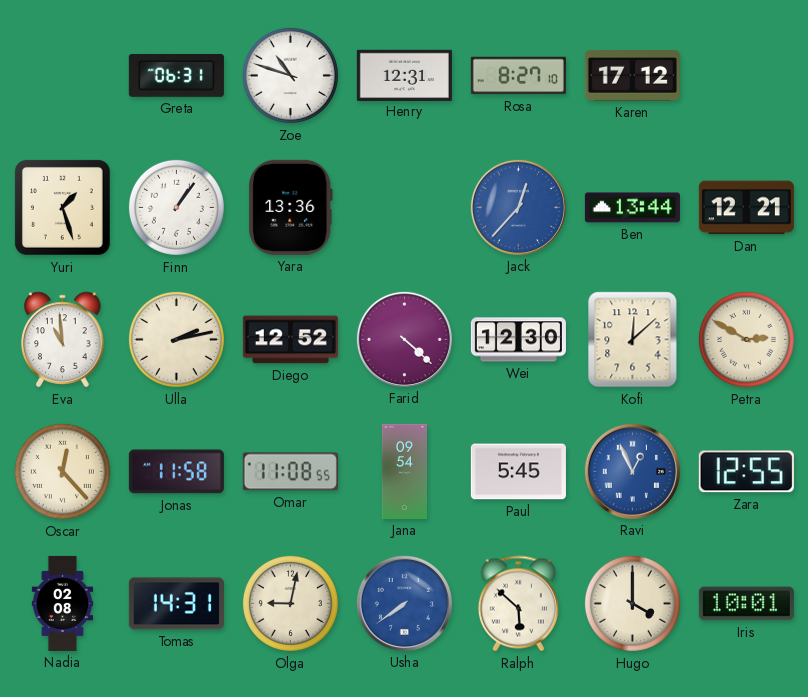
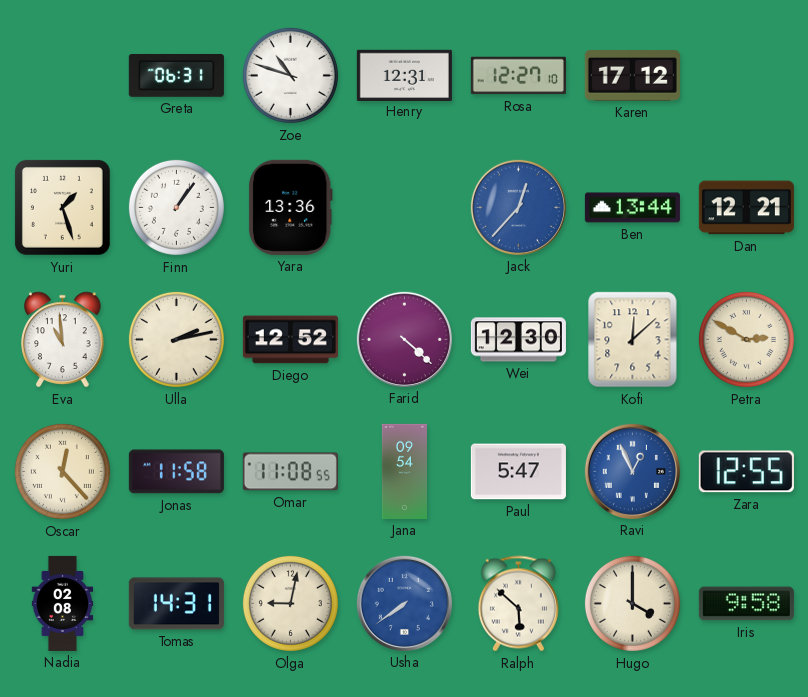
Rosa: 8:27 -> 12:27
Paul: 5:45 -> 5:47
Iris: 10:01 -> 9:58
